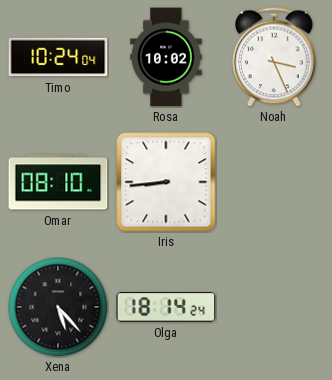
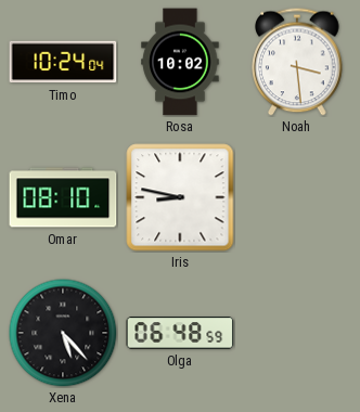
Noah: 3:26 -> 3:29
Iris: 8:44 -> 8:47
Olga: 18:14 -> 06:48
